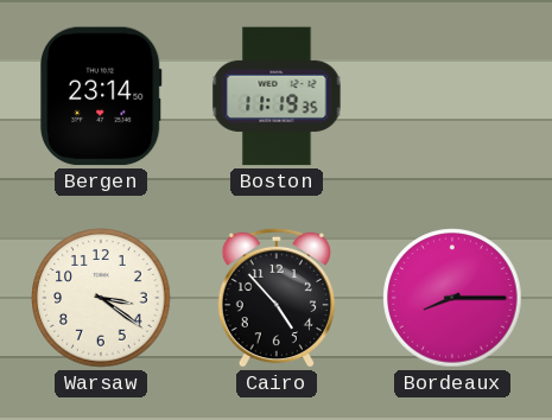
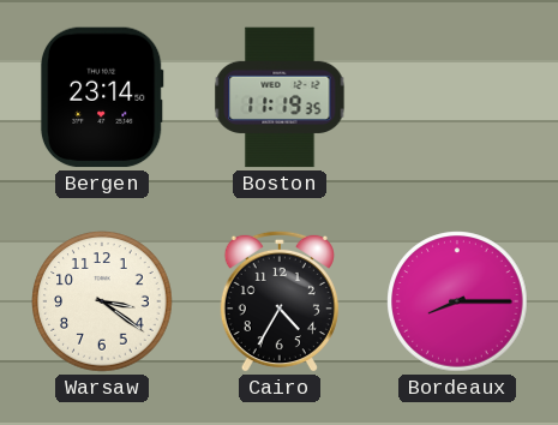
Cairo: 4:53 -> 4:35
